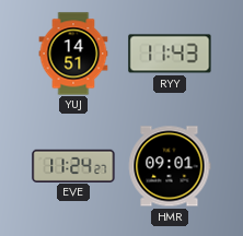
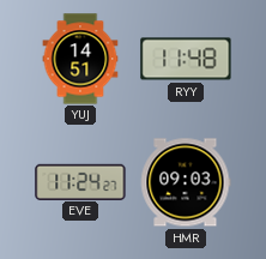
RYY: 11:43 -> 11:48
HMR: 09:01 -> 09:03
